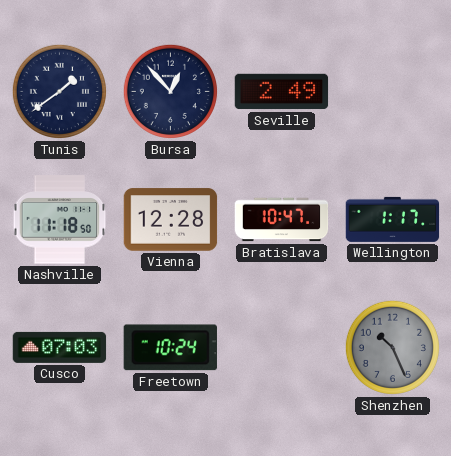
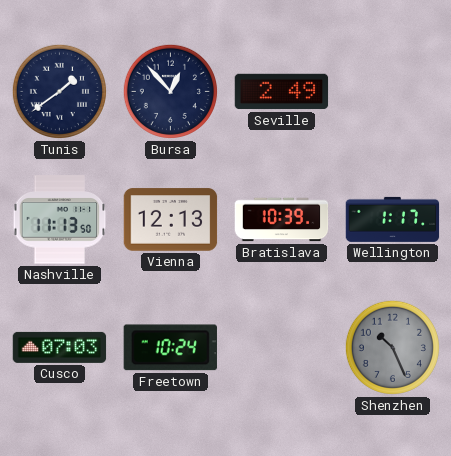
Nashville: 11:18 -> 11:13
Vienna: 12:28 -> 12:13
Bratislava: 10:47 -> 10:39
